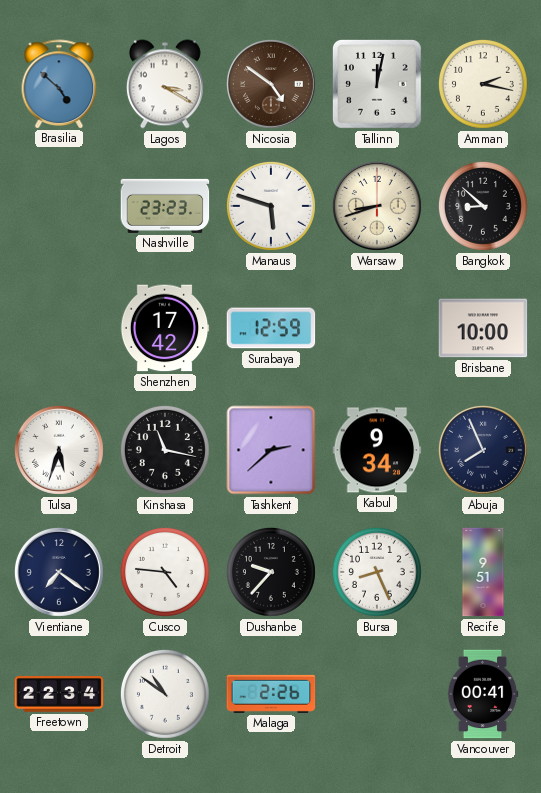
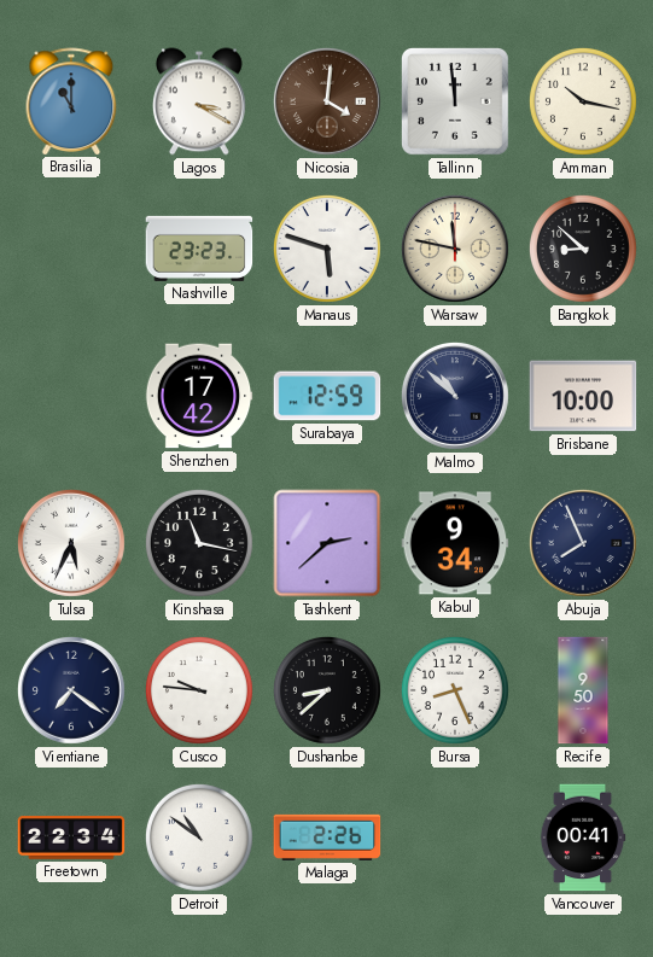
Brasilia: 4:52 -> 11:00
Nicosia: 4:51 -> 4:01
Tallinn: 12:02 -> 11:59
Amman: 2:17 -> 10:17
Warsaw: 8:42 -> 11:47
Malmo: none -> 10:52
Tulsa: 5:33 -> 5:34
Cusco: 4:46 -> 9:46
Dushanbe: 9:37 -> 8:38
Recife: 9:51 -> 9:50
